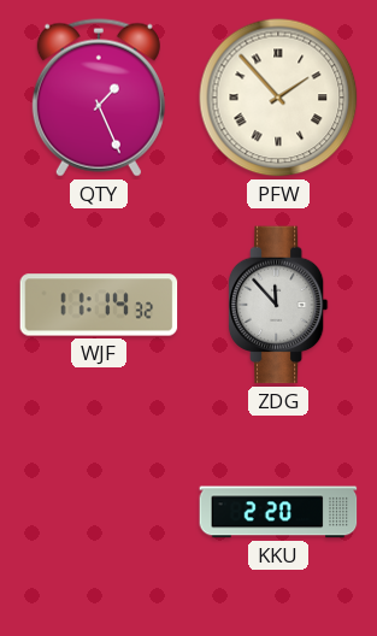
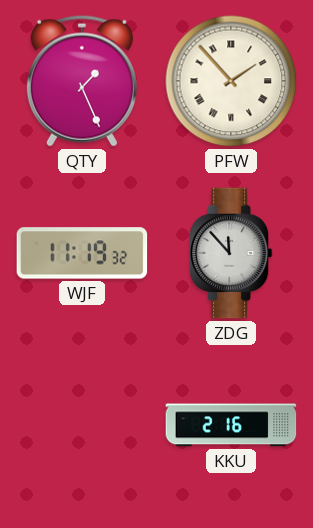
WJF: 11:14 -> 11:19
KKU: 2:20 -> 2:16
